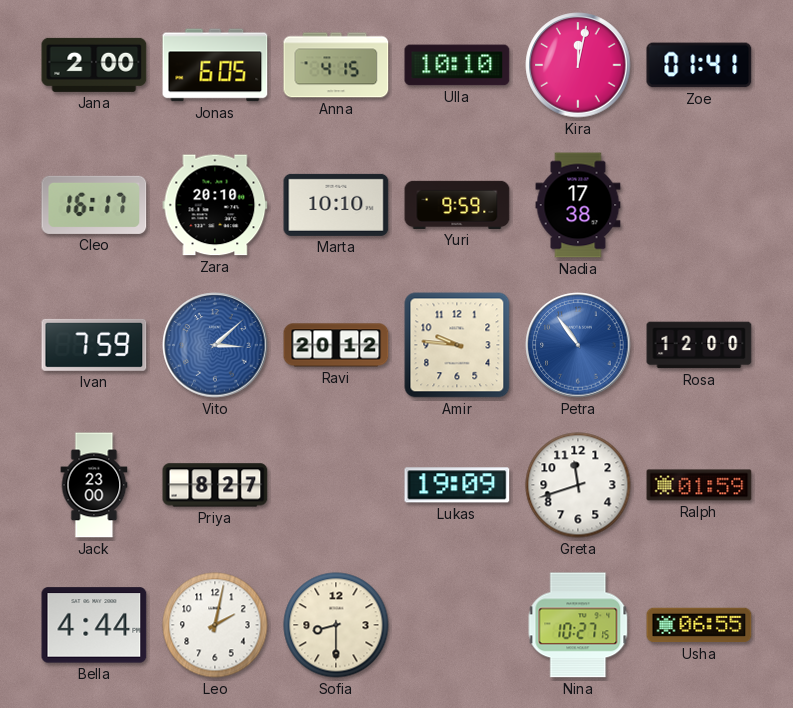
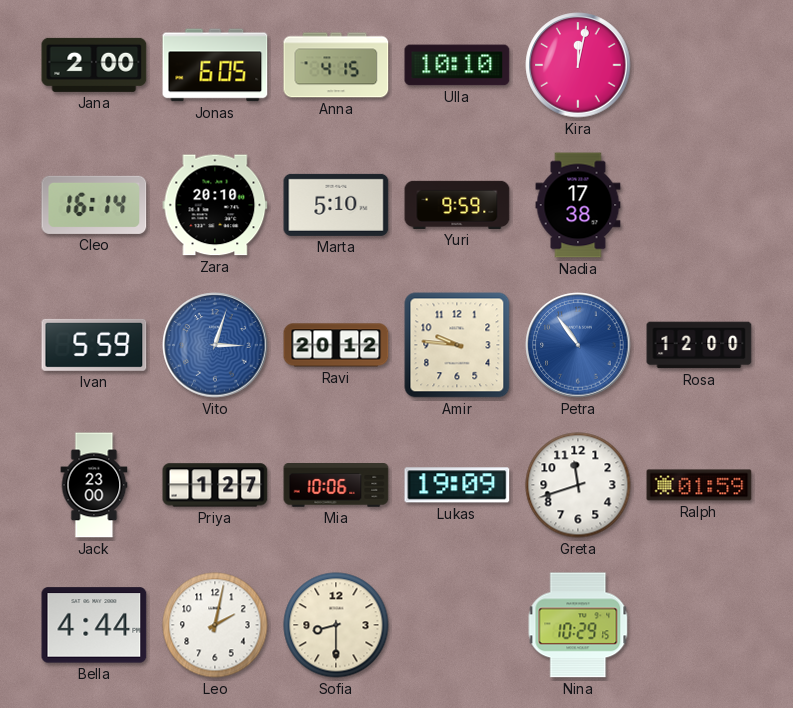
Zoe: 01:41 -> none
Cleo: 16:17 -> 16:14
Marta: 10:10 -> 5:10
Ivan: 7:59 -> 5:59
Vito: 3:08 -> 3:03
Priya: 8:27 -> 1:27
Mia: none -> 10:06
Nina: 10:27 -> 10:29
Usha: 06:55 -> none
